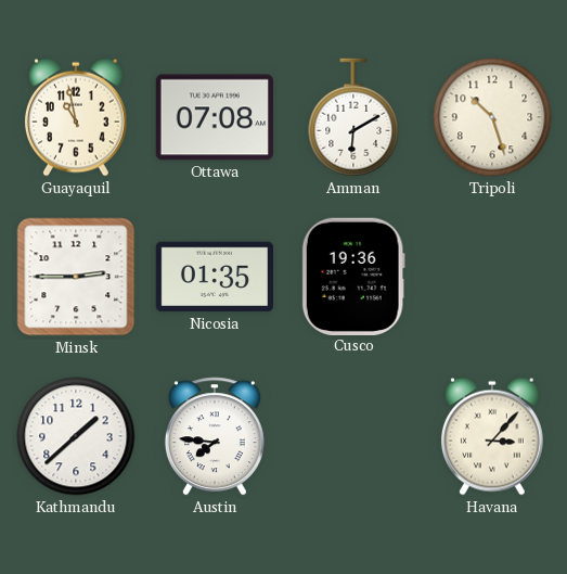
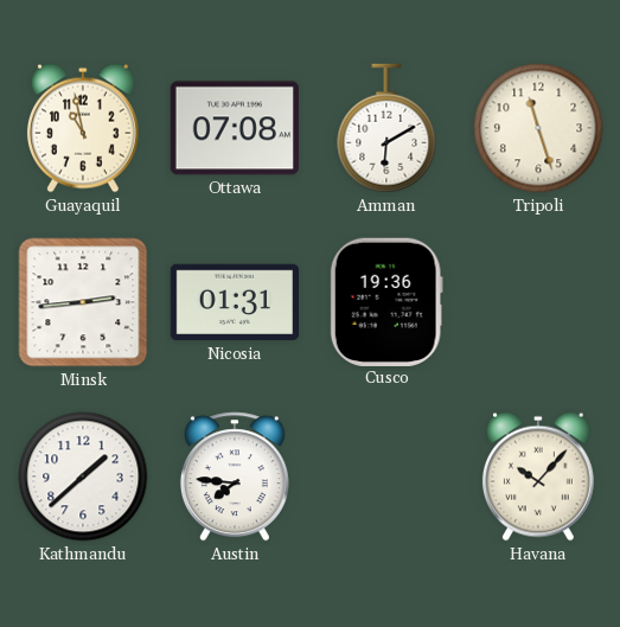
Tripoli: 10:27 -> 11:27
Minsk: 2:45 -> 2:44
Nicosia: 01:35 -> 01:31
Havana: 3:07 -> 10:07
